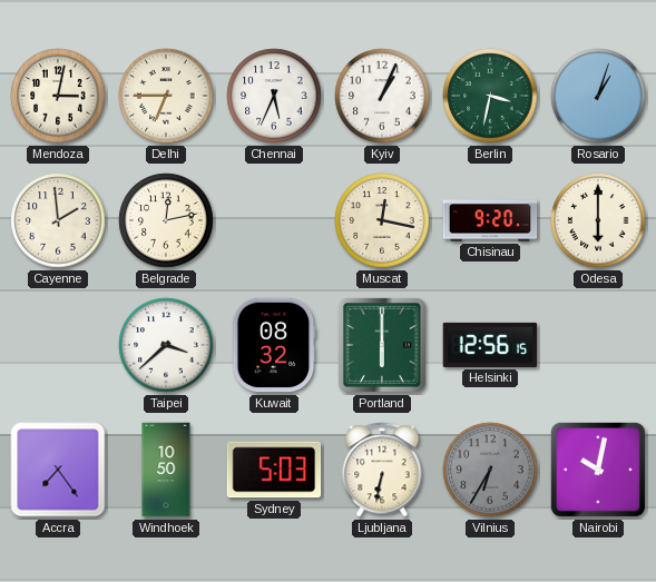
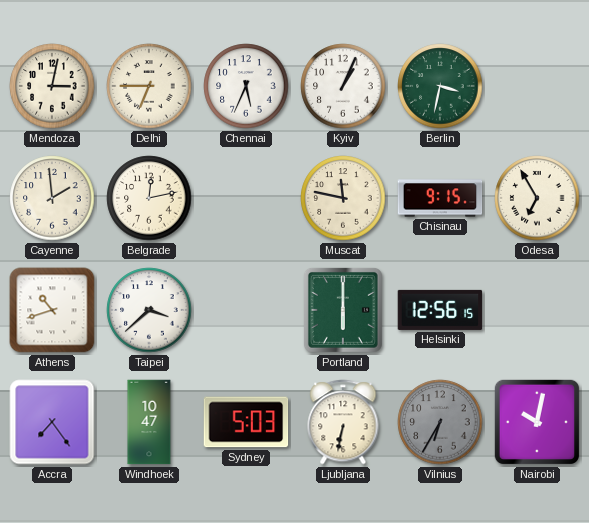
Rosario: 1:03 -> none
Muscat: 12:17 -> 11:47
Chisinau: 9:20 -> 9:15
Odesa: 6:00 -> 6:55
Athens: none -> 10:42
Kuwait: 08:32 -> none
Windhoek: 10:50 -> 10:47
